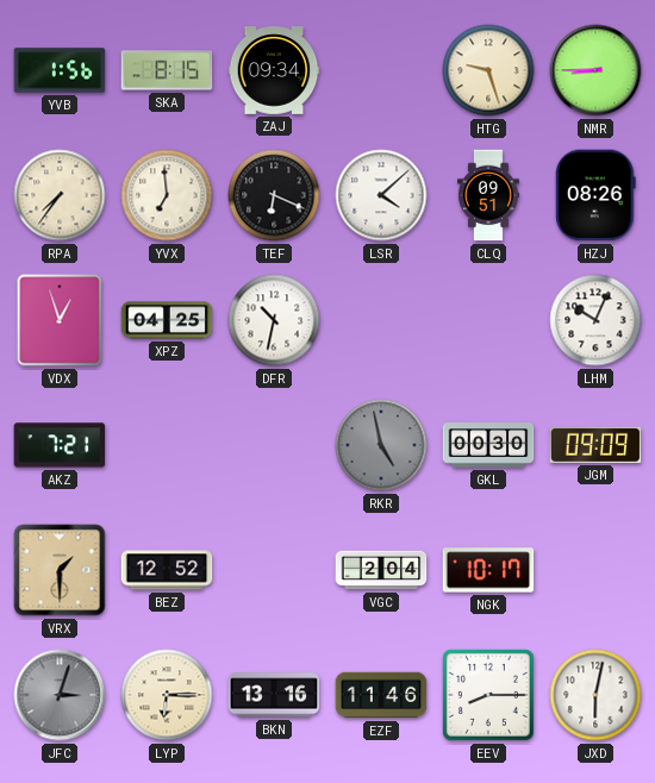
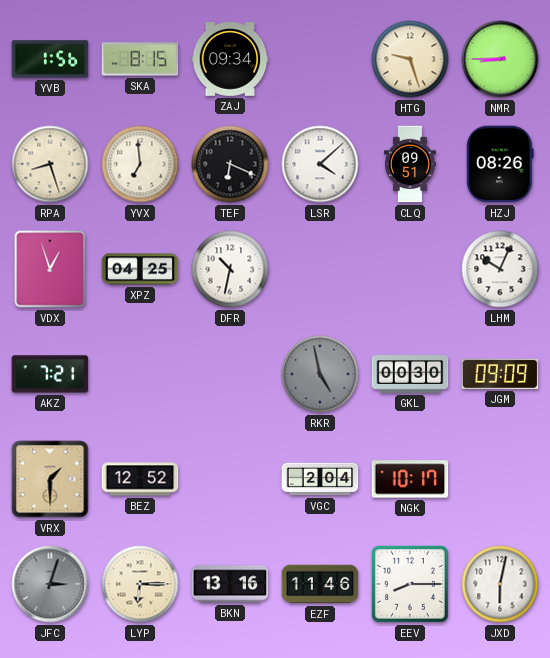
RPA: 7:36 -> 8:27
